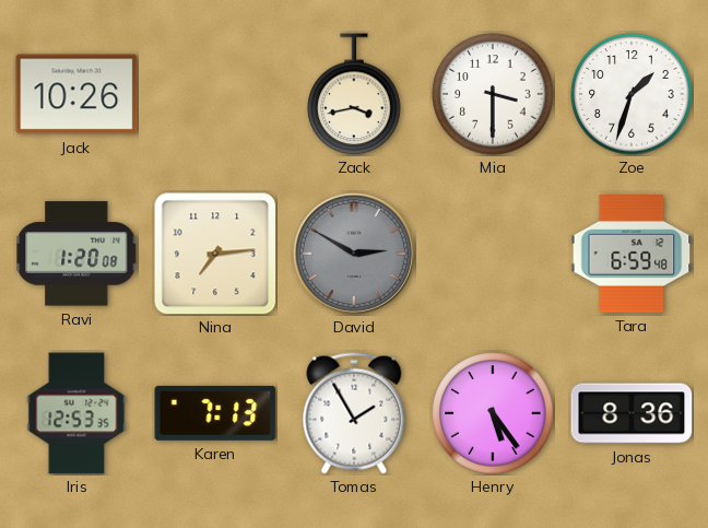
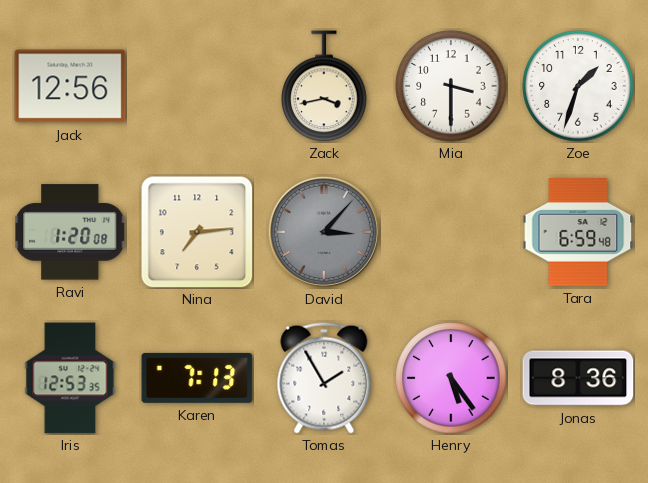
Jack: 10:26 -> 12:56
David: 2:50 -> 3:07
